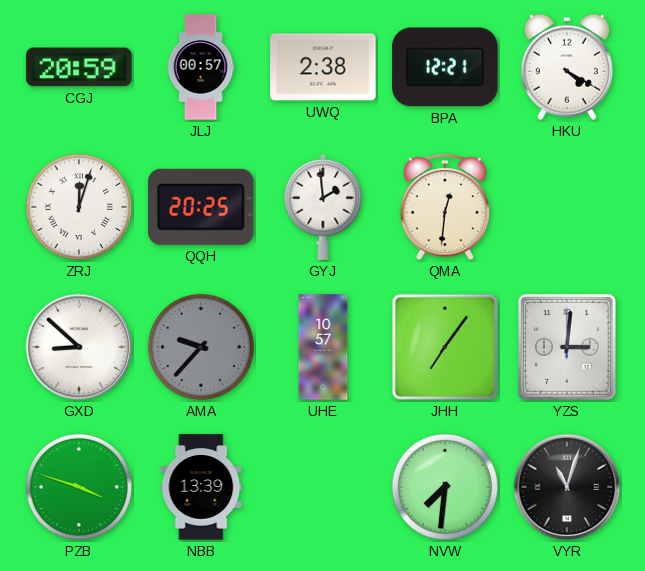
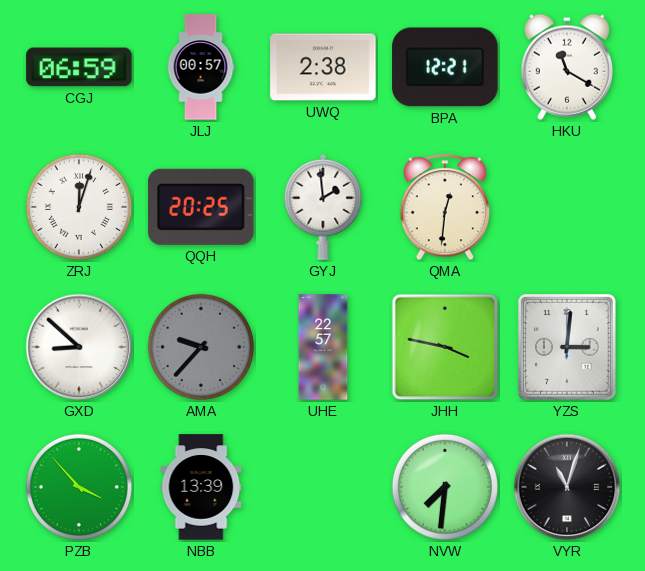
CGJ: 20:59 -> 06:59
HKU: 4:20 -> 11:20
UHE: 10:57 -> 22:57
JHH: 7:06 -> 3:47
PZB: 3:48 -> 3:53
